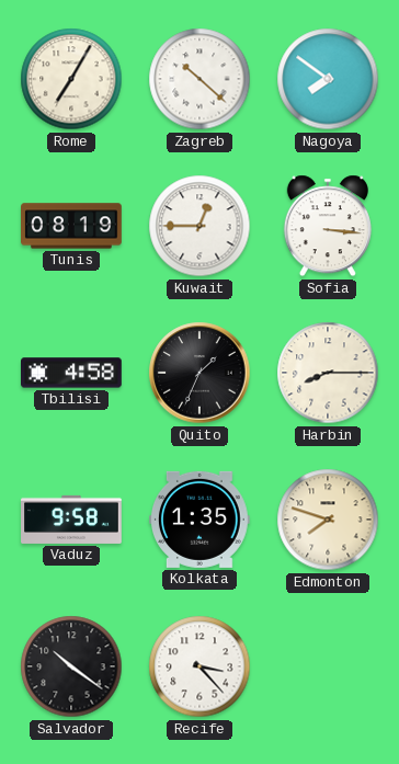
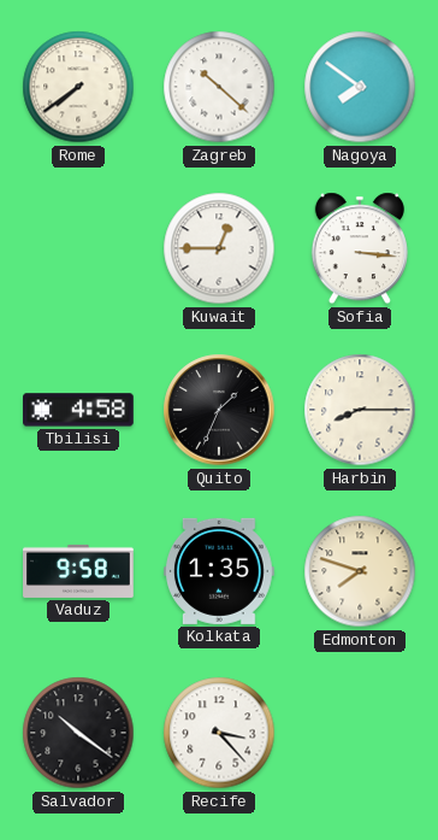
Rome: 7:05 -> 7:39
Tunis: 08:19 -> none
